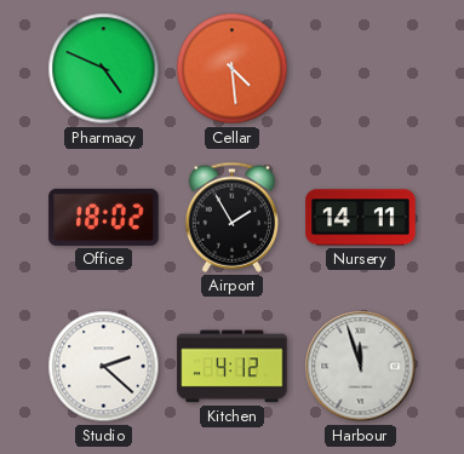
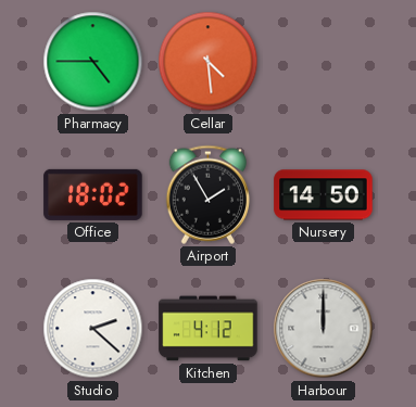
Pharmacy: 4:49 -> 4:45
Nursery: 14:11 -> 14:50
Harbour: 11:57 -> 12:00
